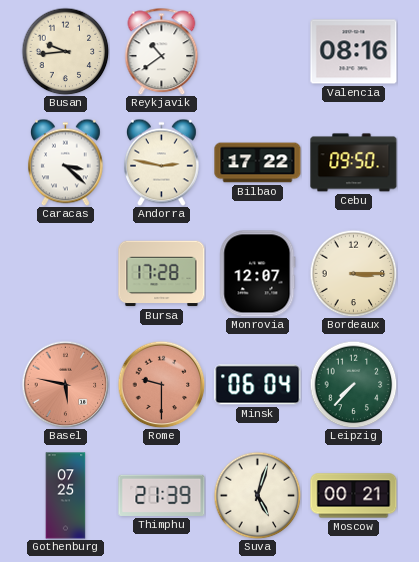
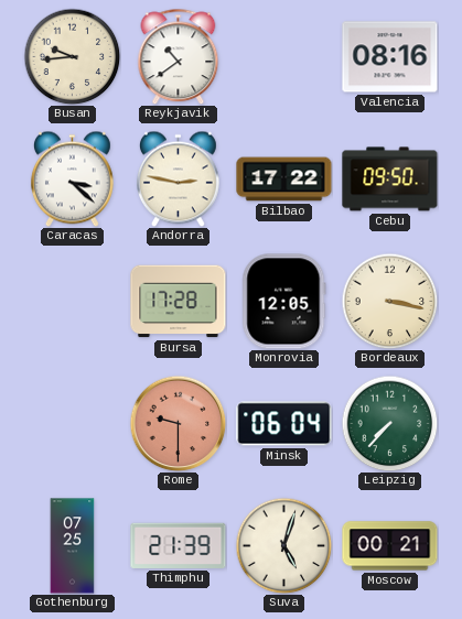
Monrovia: 12:07 -> 12:05
Bordeaux: 3:15 -> 3:17
Basel: 5:47 -> none
